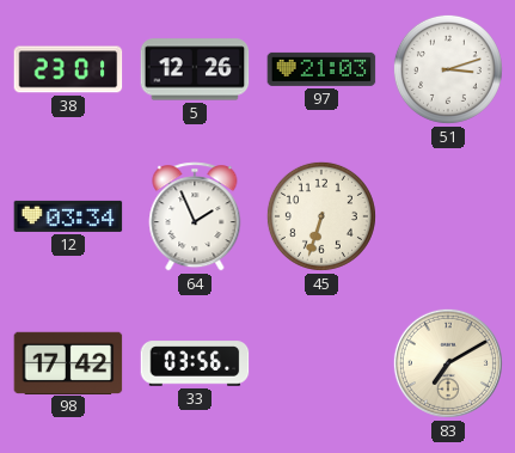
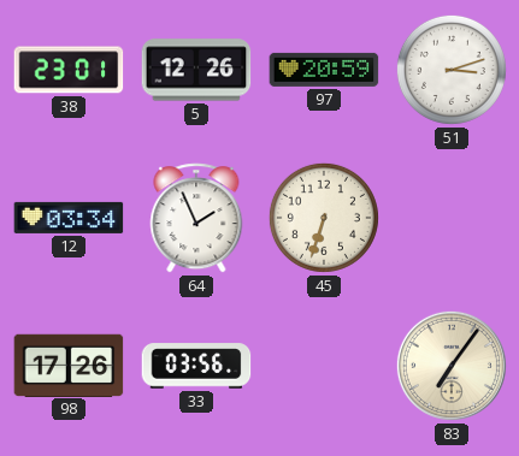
97: 21:03 -> 20:59
98: 17:42 -> 17:26
83: 7:10 -> 7:06
